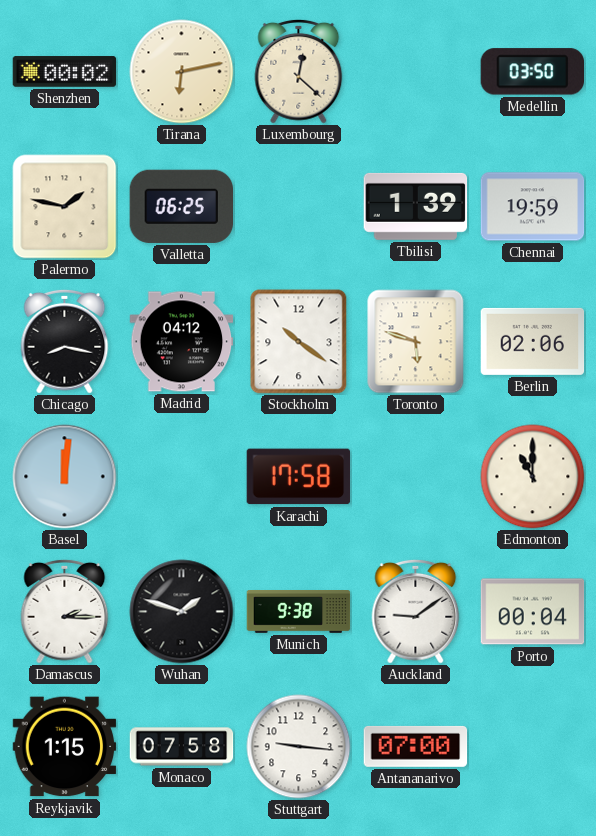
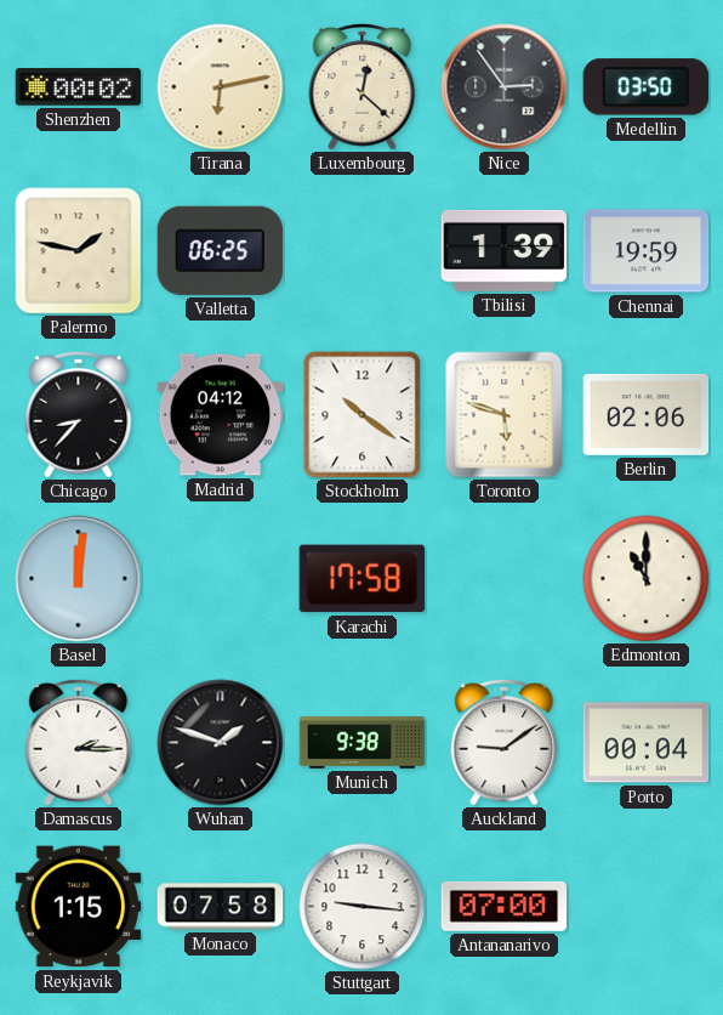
Nice: none -> 2:54
Chicago: 8:17 -> 8:37
